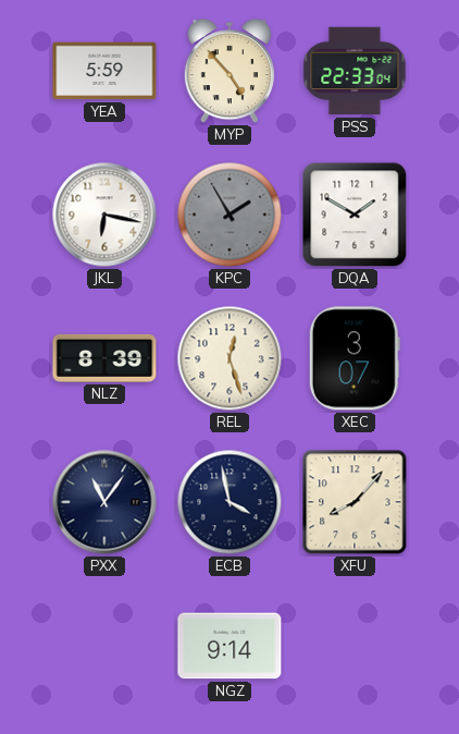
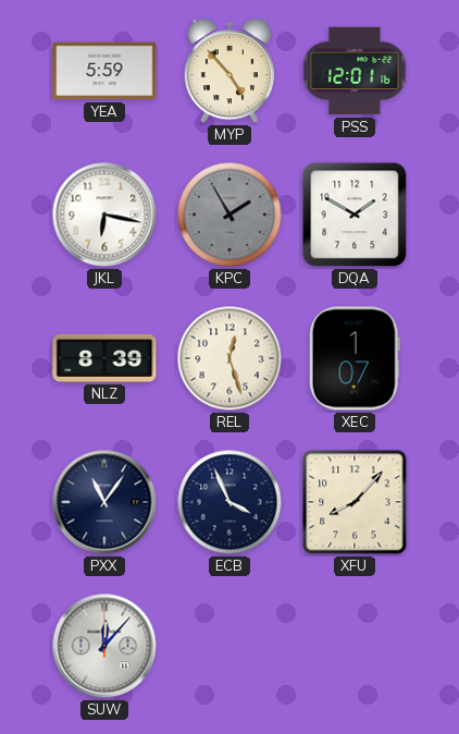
PSS: 22:33 -> 12:01
XEC: 3:07 -> 1:07
ECB: 3:58 -> 3:56
SUW: none -> 12:07
NGZ: 9:14 -> none
